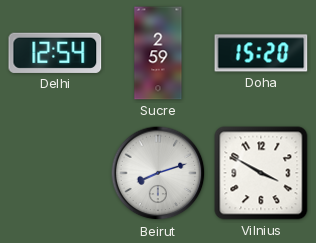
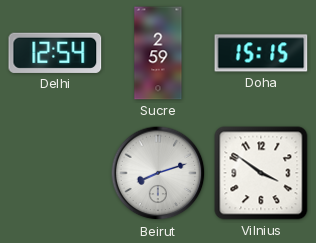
Doha: 15:20 -> 15:15
Vilnius: 3:50 -> 3:51
